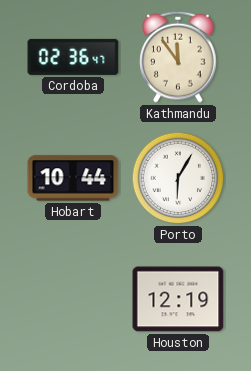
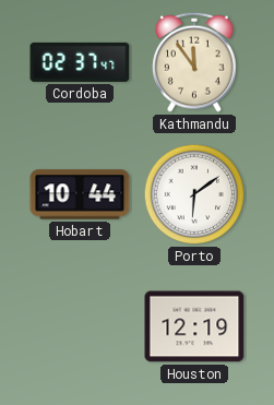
Cordoba: 02:36 -> 02:37
Porto: 6:05 -> 6:09
